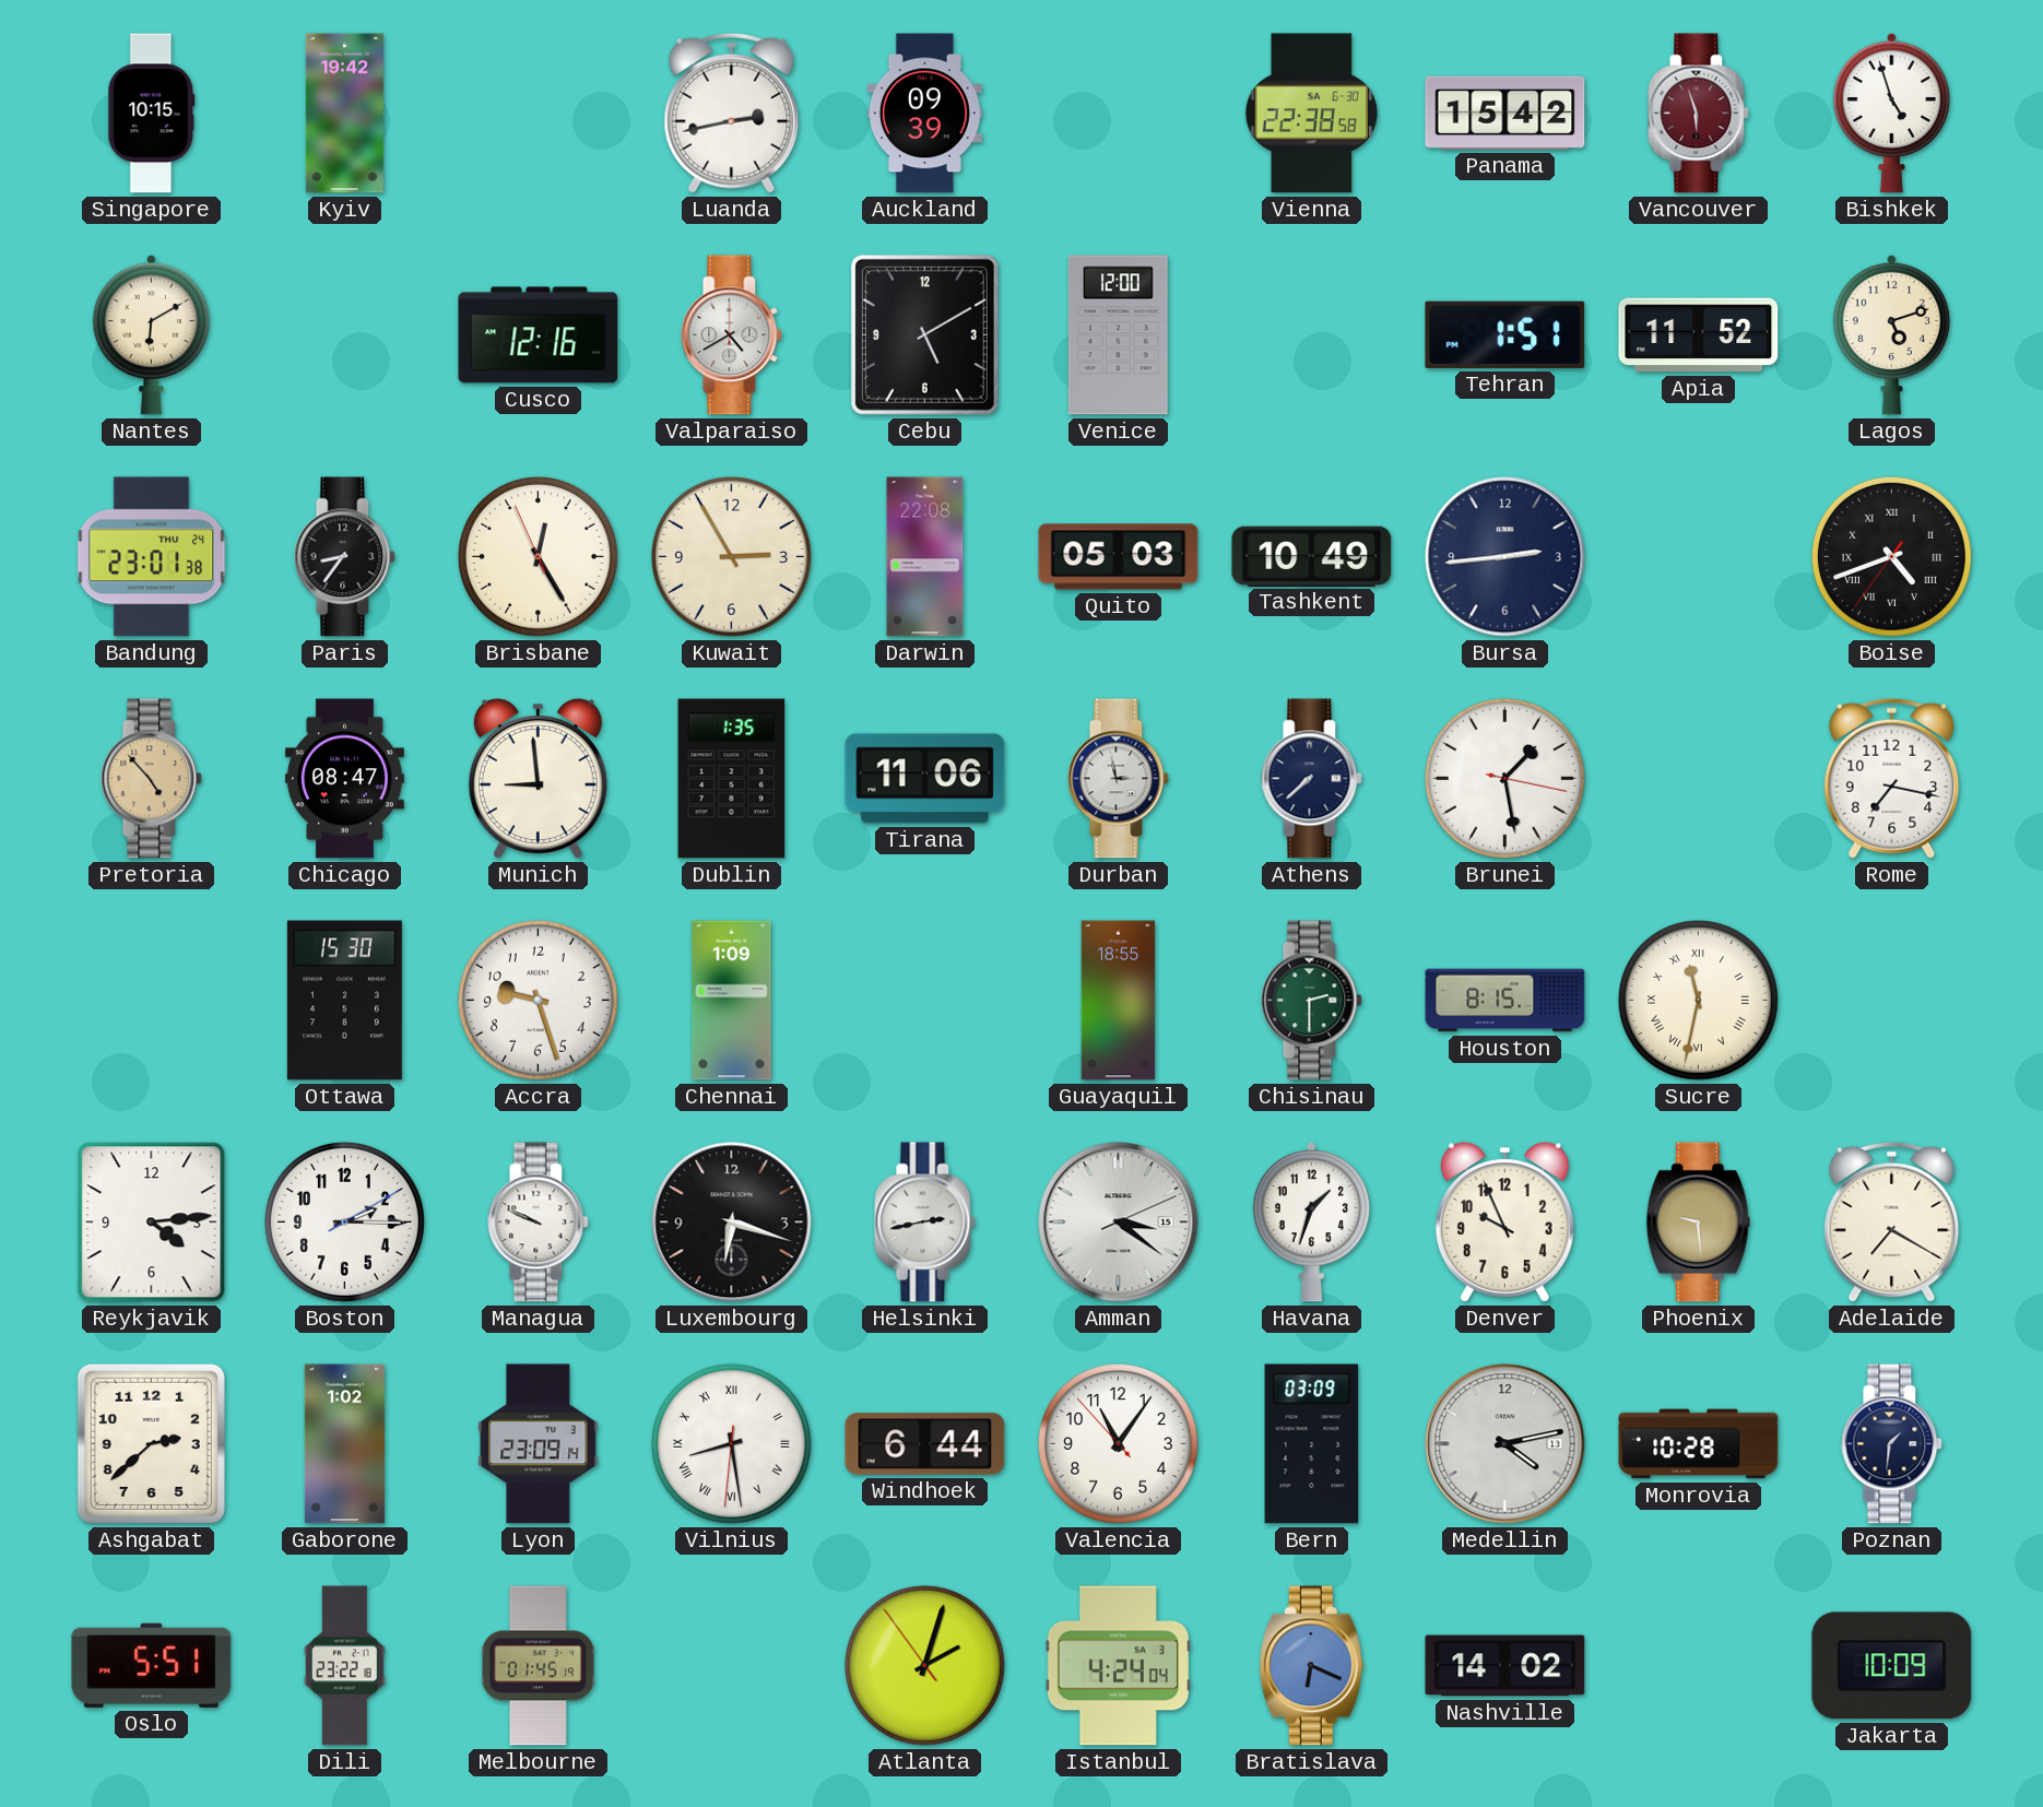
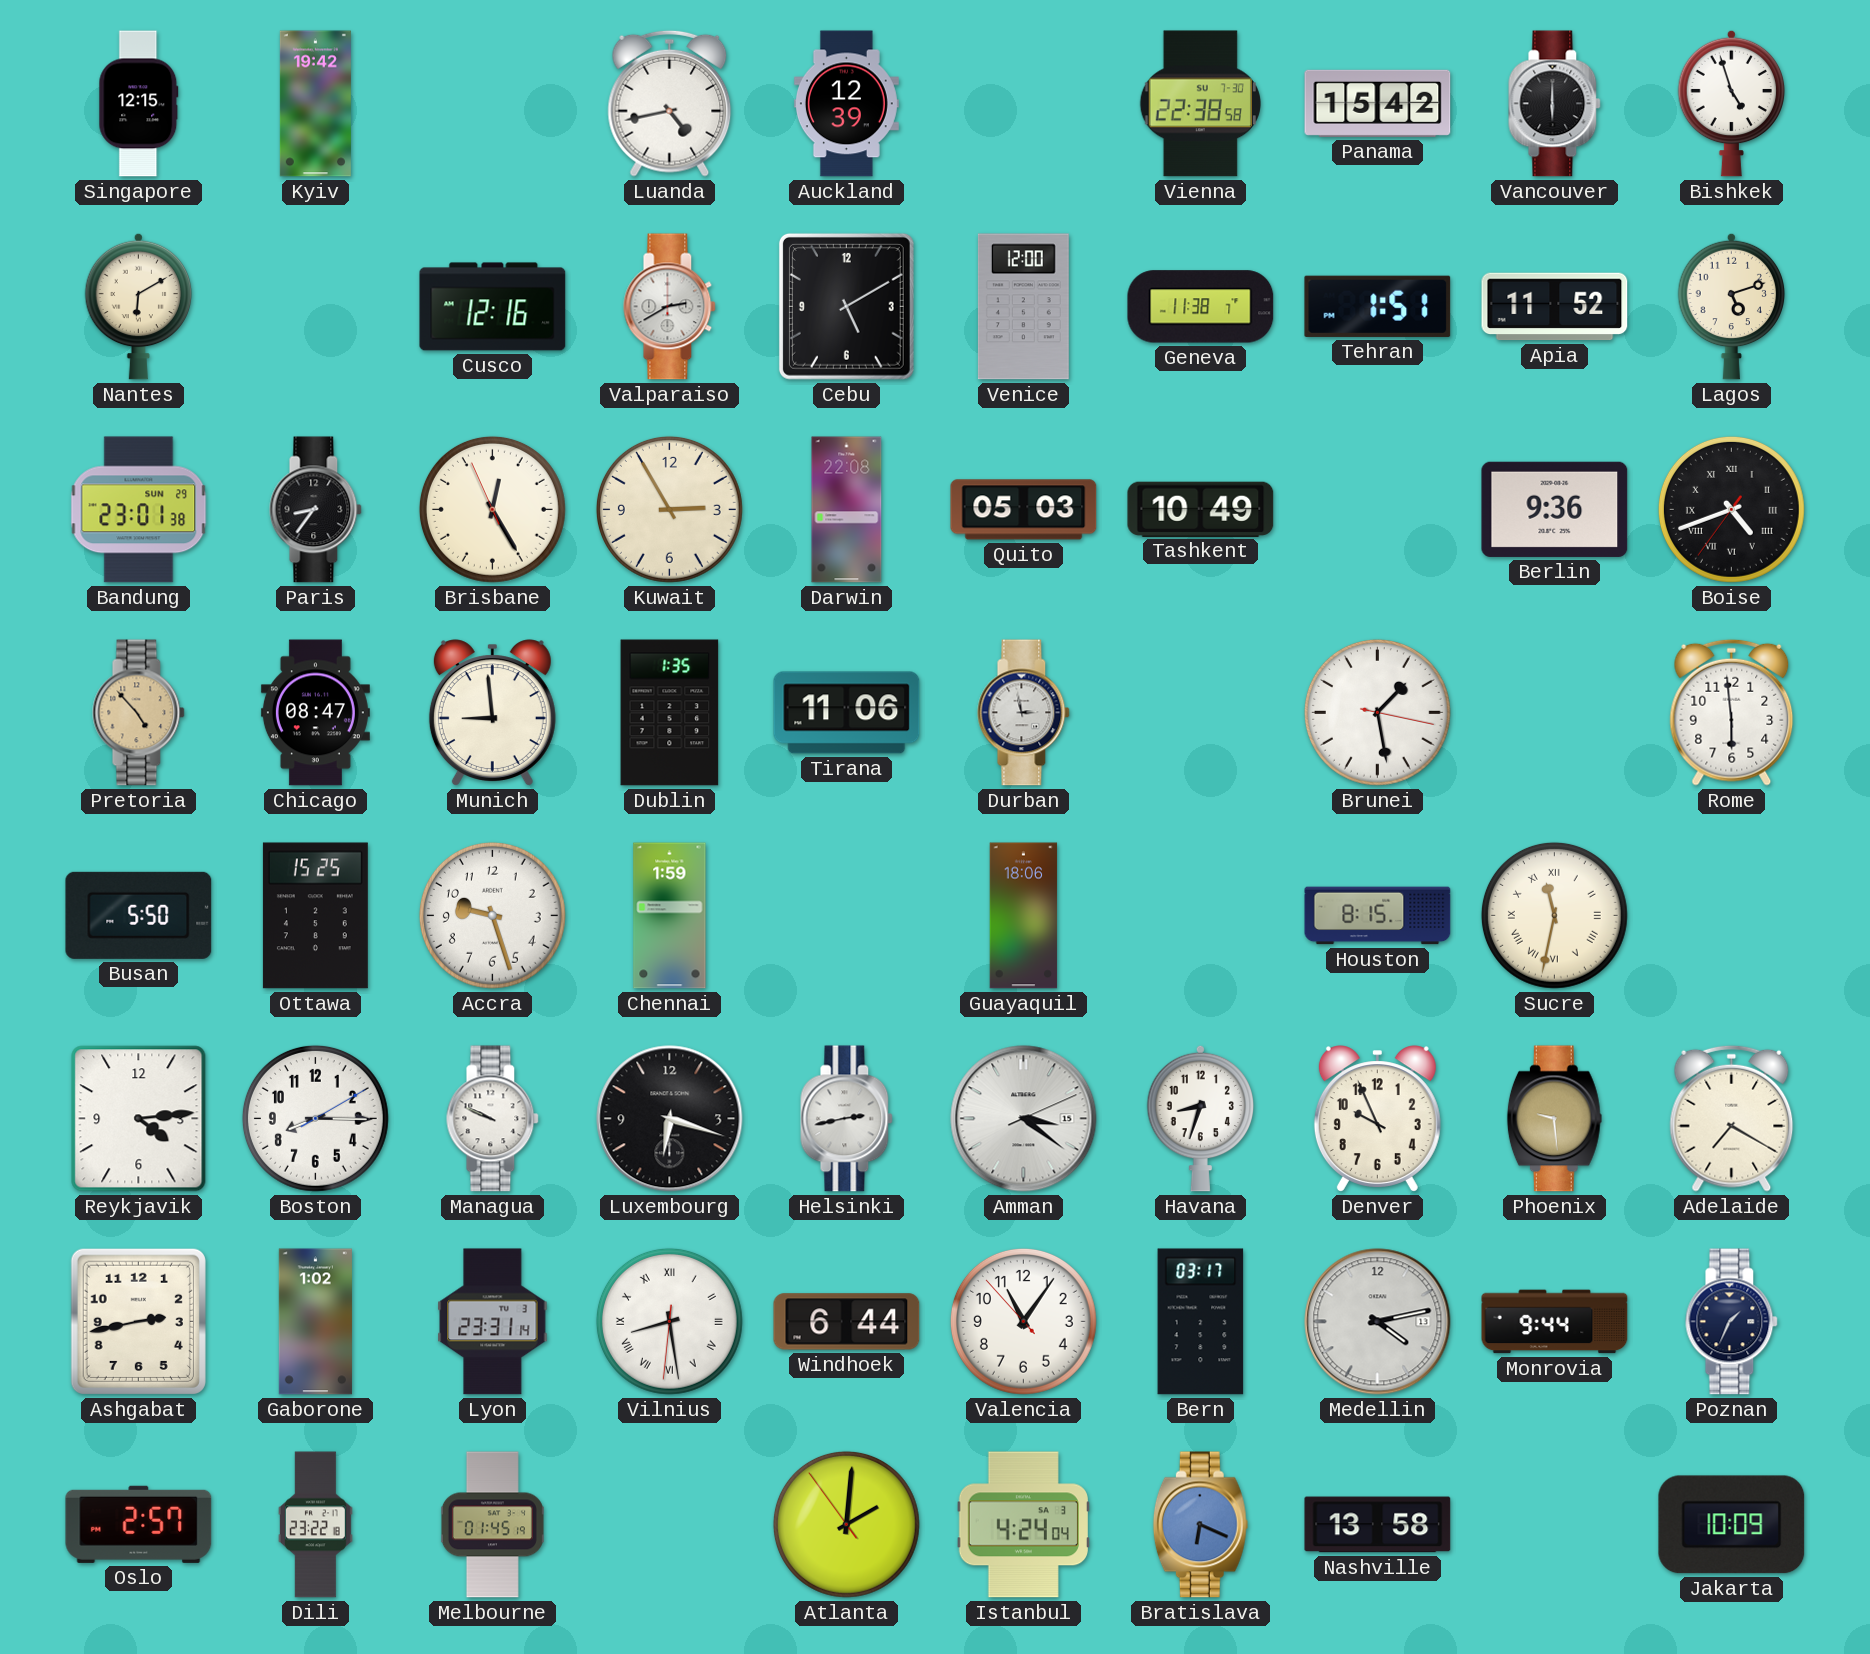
Singapore: 10:15 -> 12:15
Luanda: 2:43 -> 4:43
Auckland: 09:39 -> 12:39
Vienna date: SA 6-30 -> SU 7-30
Vancouver: 5:57 -> 6:00
Vancouver dial: burgundy -> black
Valparaiso: 4:40 -> 2:40
Geneva: none -> 11:38
Bandung date: THU 24 -> SUN 29
Bursa: 2:44 -> none
Berlin: none -> 9:36
Athens: 7:38 -> none
Rome: 7:17 -> 5:59
Busan: none -> 5:50
Ottawa: 15:30 -> 15:25
Chennai: 1:09 -> 1:59
Guayaquil: 18:55 -> 18:06
Chisinau: 2:30 -> none
Boston: 2:15 -> 8:15
Havana: 1:33 -> 8:33
Ashgabat: 2:38 -> 2:43
Lyon: 23:09 -> 23:31
Bern: 03:09 -> 03:17
Monrovia: 10:28 -> 9:44
Poznan: 1:31 -> 1:34
Oslo: 5:51 -> 2:57
Atlanta: 2:02 -> 2:00
Nashville: 14:02 -> 13:58
